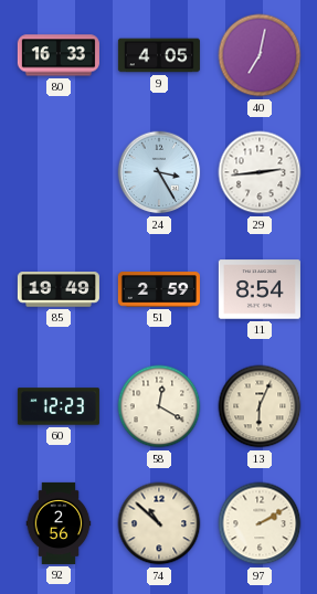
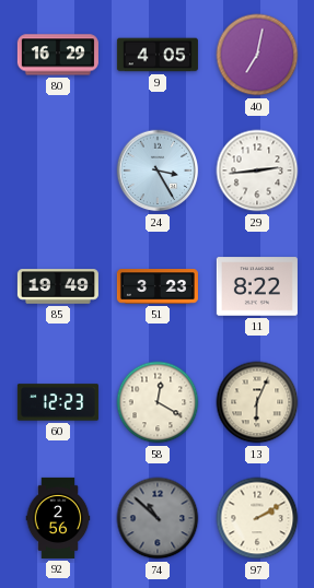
80: 16:33 -> 16:29
51: 2:59 -> 3:23
11: 8:54 -> 8:22
74 dial: cream -> grey
